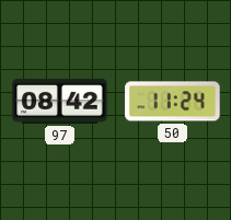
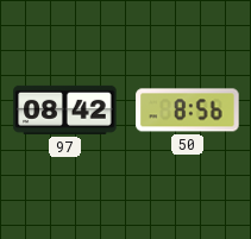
50: 11:24 -> 8:56
